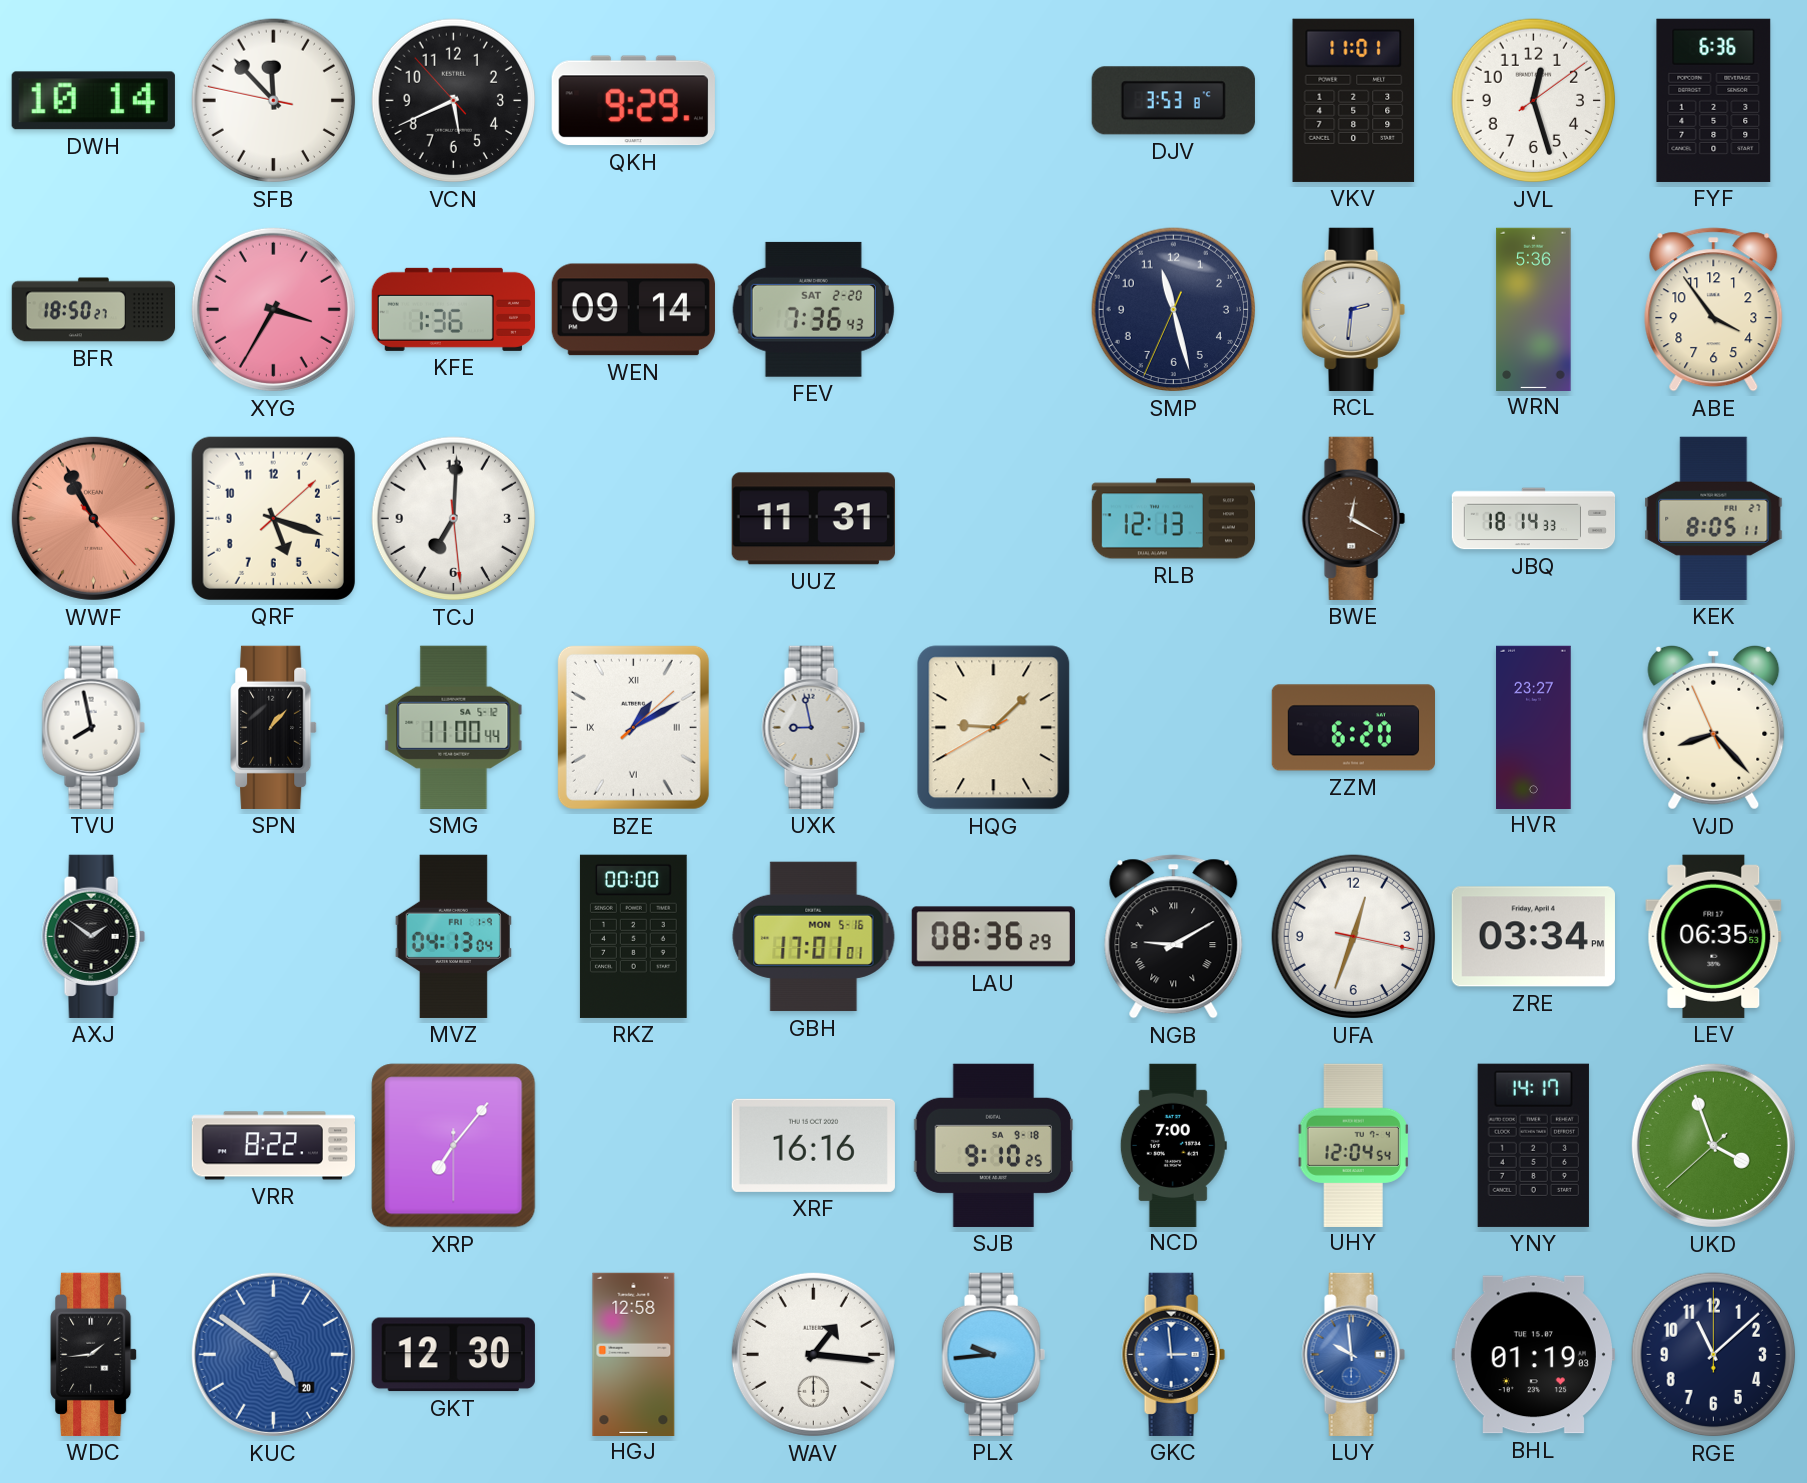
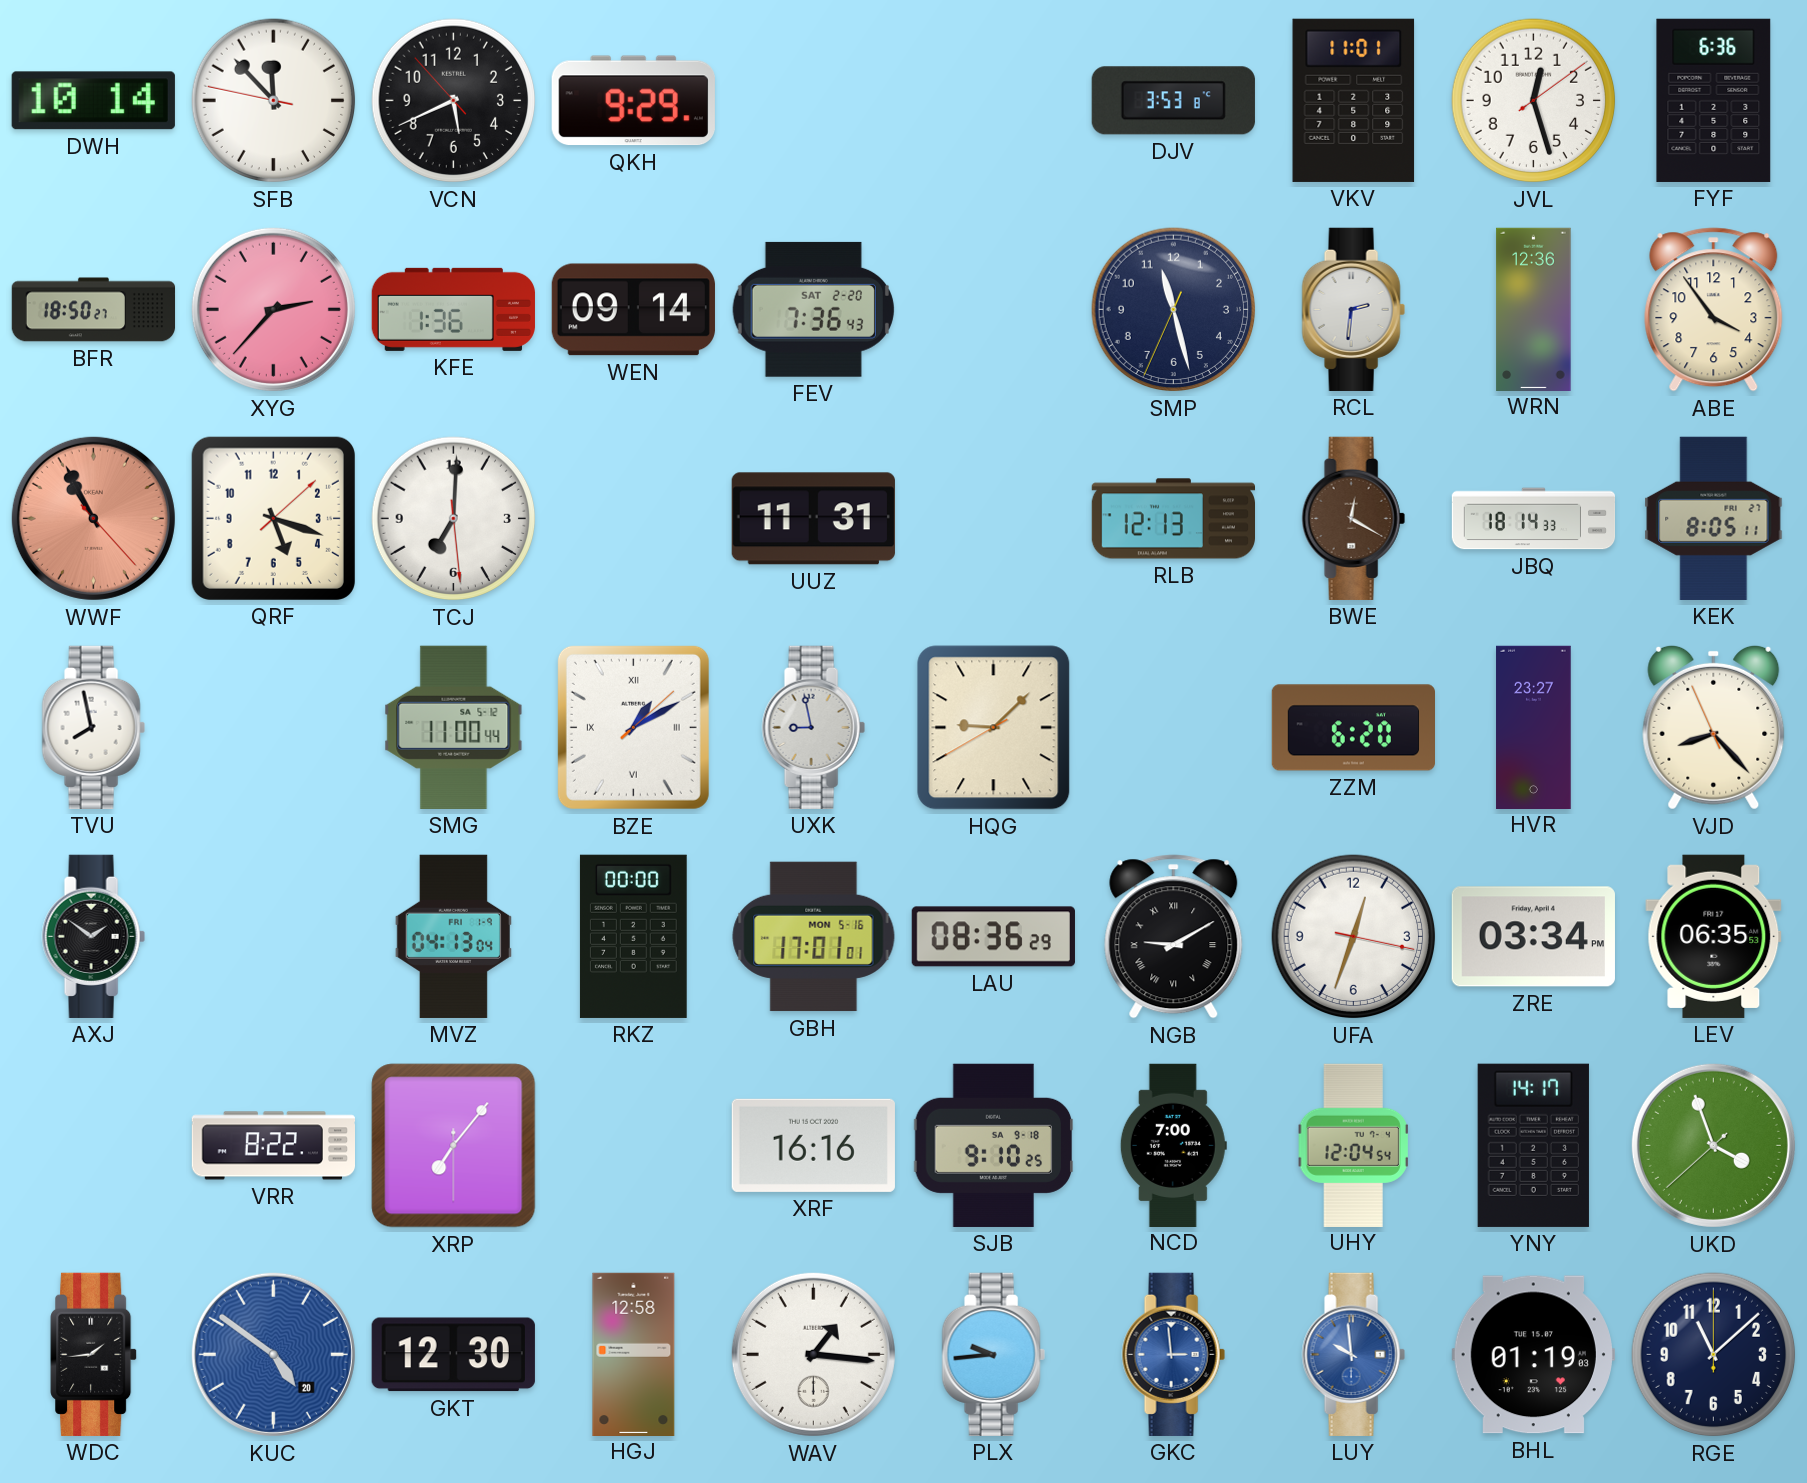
XYG: 3:35 -> 2:37
WRN: 5:36 -> 12:36
SPN: 1:07 -> none
